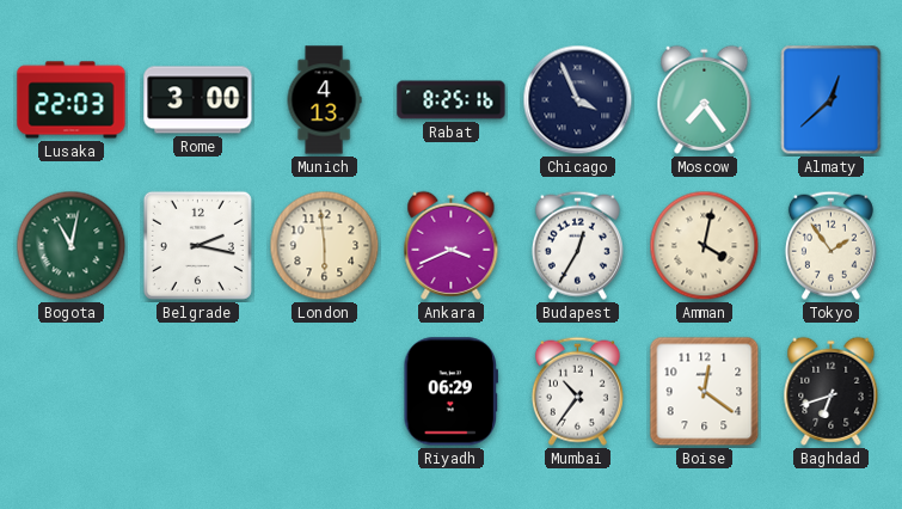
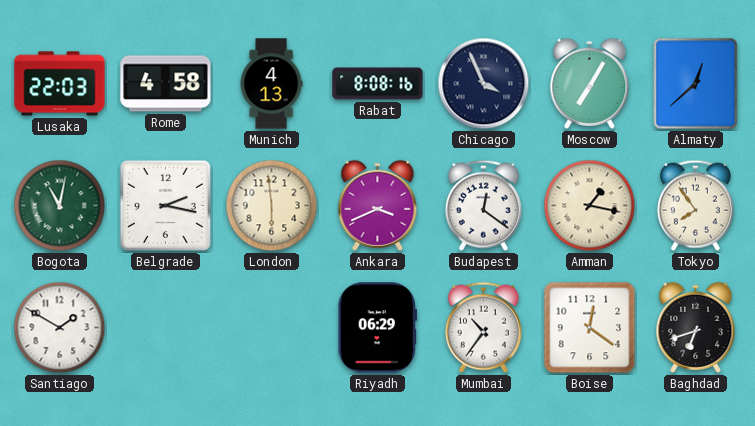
Rome: 3:00 -> 4:58
Rabat: 8:25 -> 8:08
Moscow: 7:24 -> 7:05
Budapest: 12:35 -> 12:21
Amman: 4:02 -> 1:17
Tokyo: 1:54 -> 7:54
Santiago: none -> 1:50
